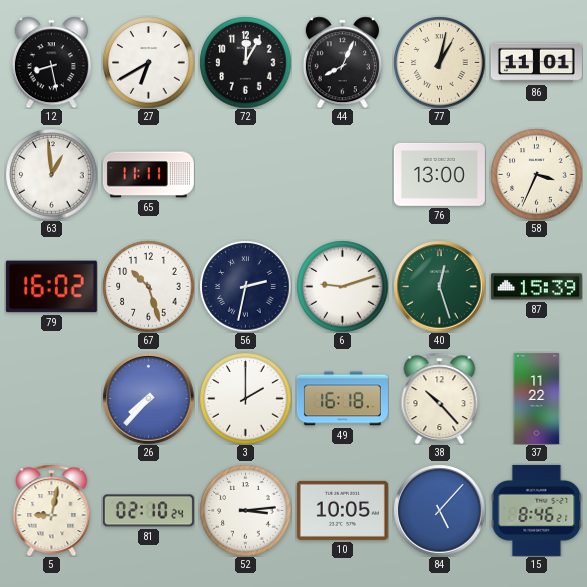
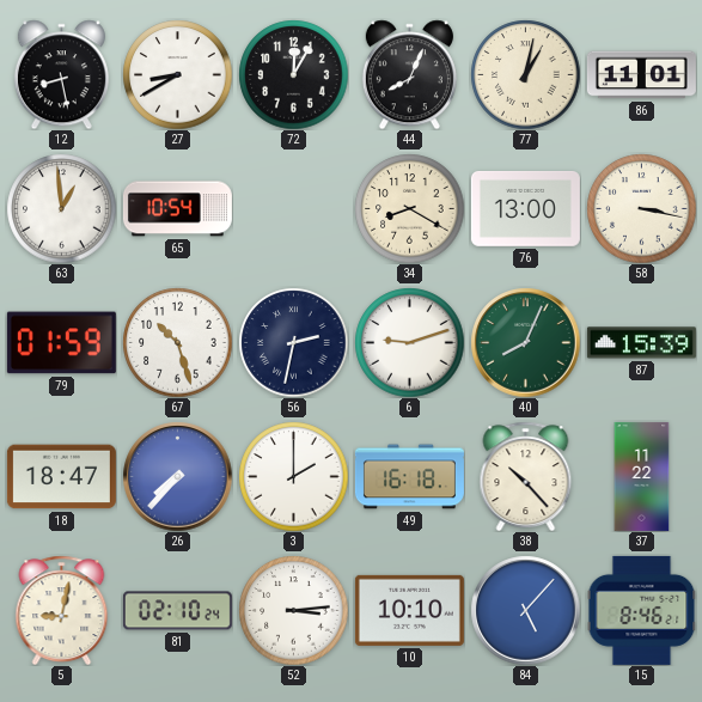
27: 6:40 -> 8:40
65: 11:11 -> 10:54
34: none -> 8:20
58: 3:34 -> 3:17
79: 16:02 -> 01:59
40: 12:27 -> 8:04
18: none -> 18:47
10: 10:05 -> 10:10
